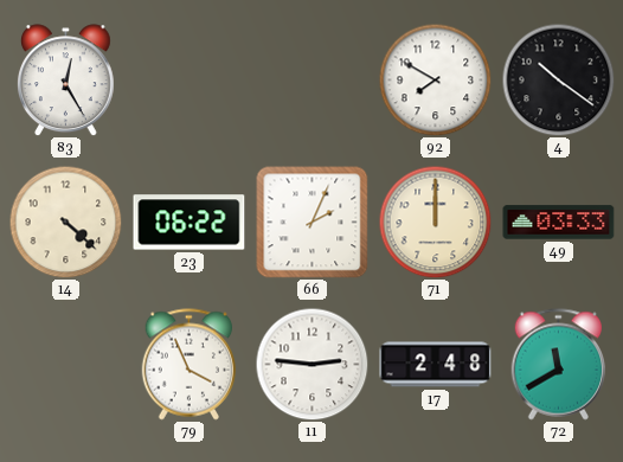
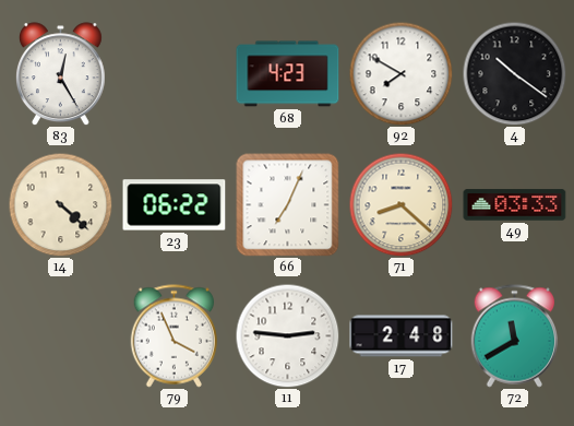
68: none -> 4:23
66: 2:04 -> 7:04
71: 12:00 -> 8:22
